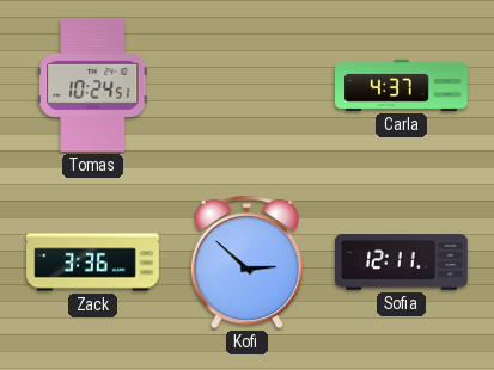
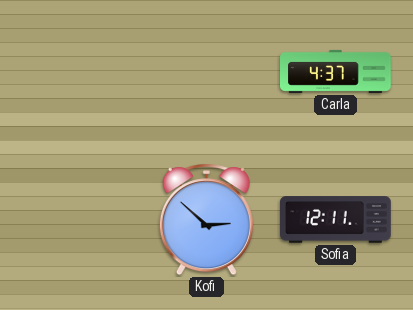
Tomas: 10:24 -> none
Zack: 3:36 -> none
